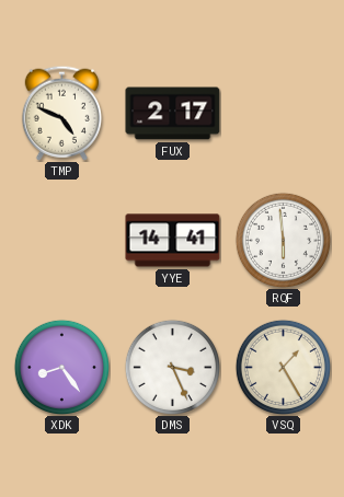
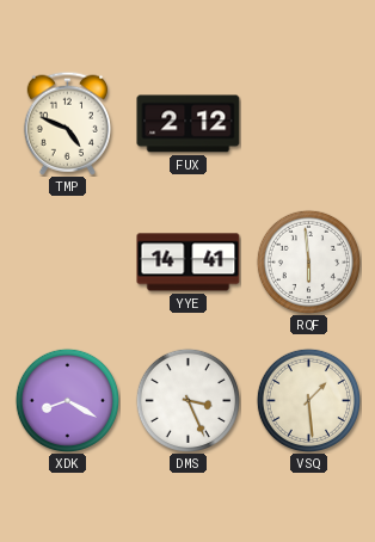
FUX: 2:17 -> 2:12
XDK: 8:24 -> 8:20
VSQ: 1:25 -> 1:29
